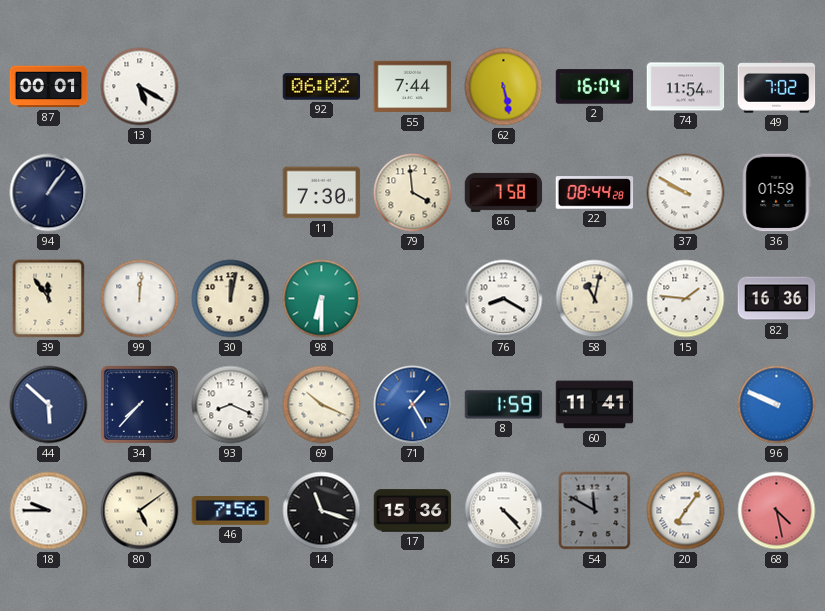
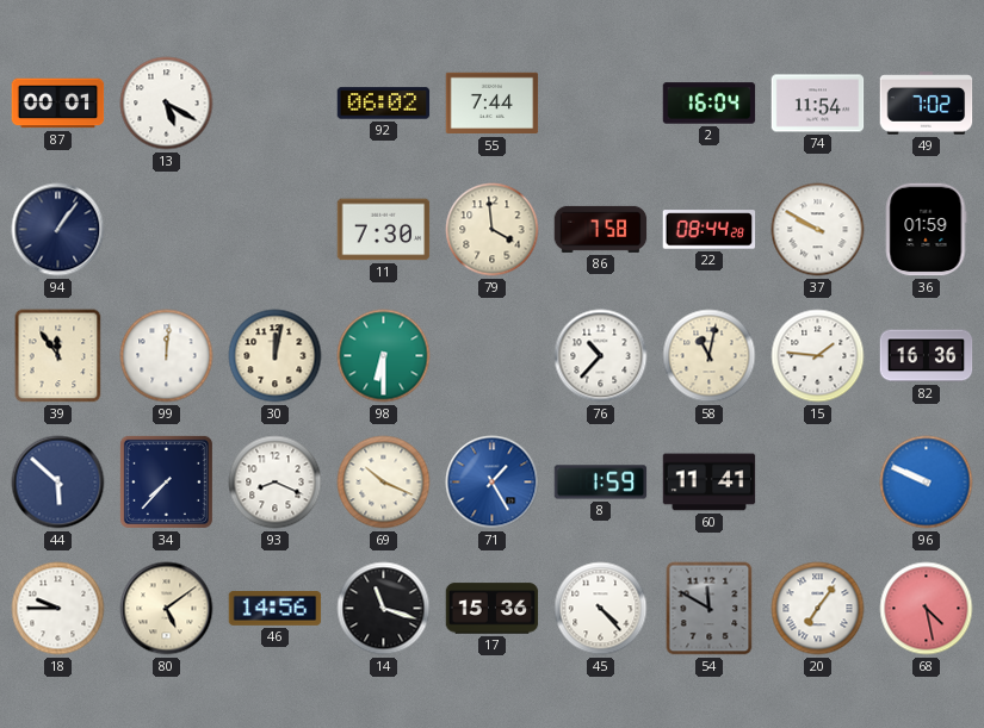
62: 5:28 -> none
76: 8:20 -> 10:37
46: 7:56 -> 14:56
